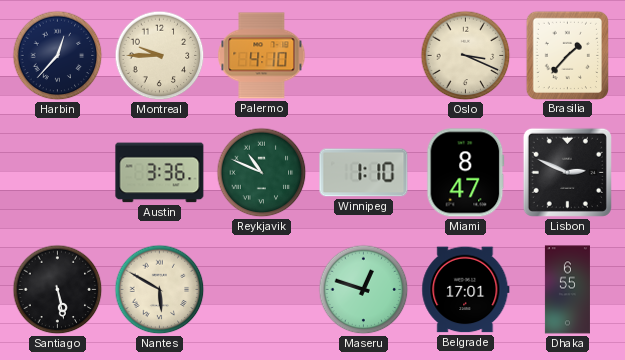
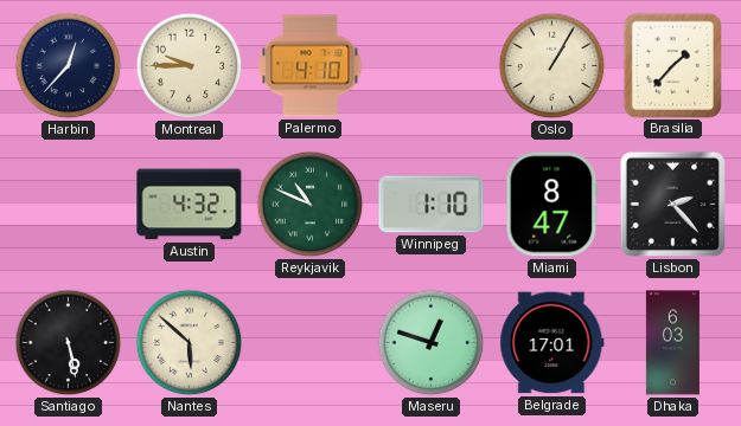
Oslo: 3:19 -> 1:05
Austin: 3:36 -> 4:32
Lisbon: 2:49 -> 2:23
Nantes: 5:50 -> 5:52
Dhaka: 6:55 -> 6:03
